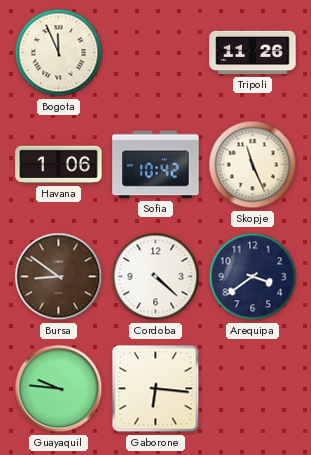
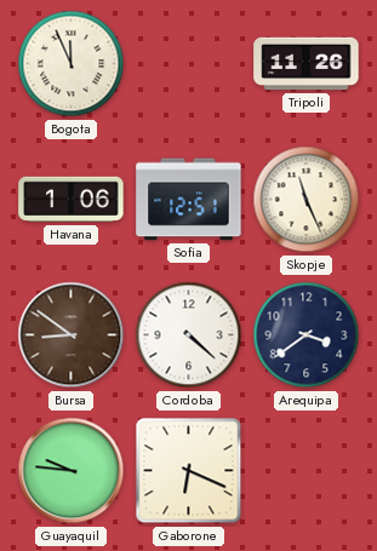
Sofia: 10:42 -> 12:51
Gaborone: 6:16 -> 6:19
